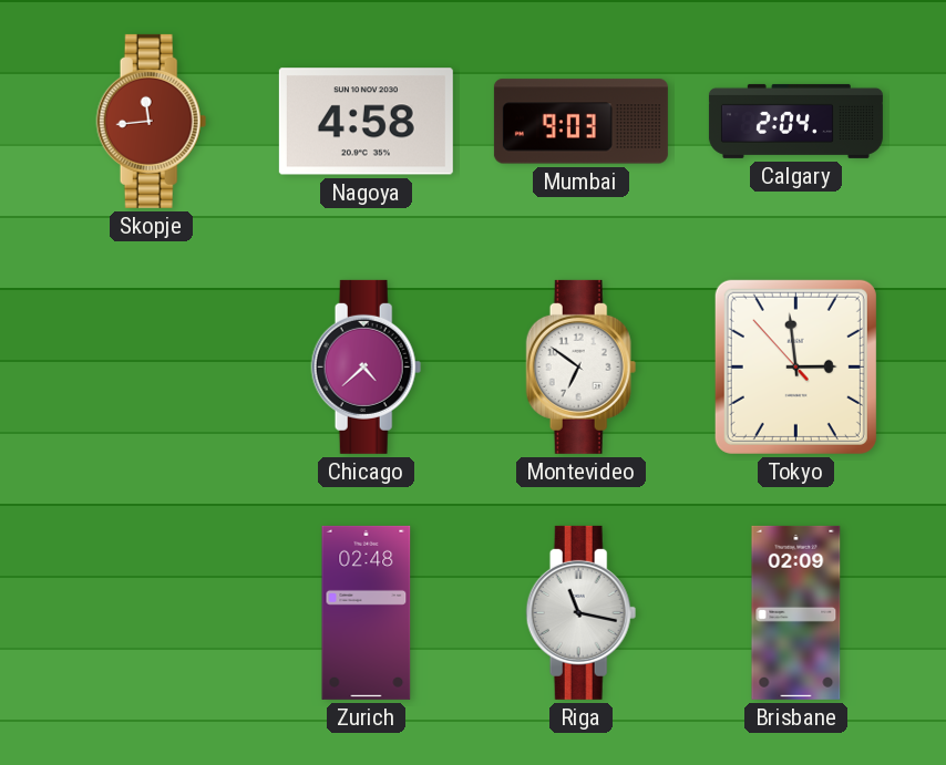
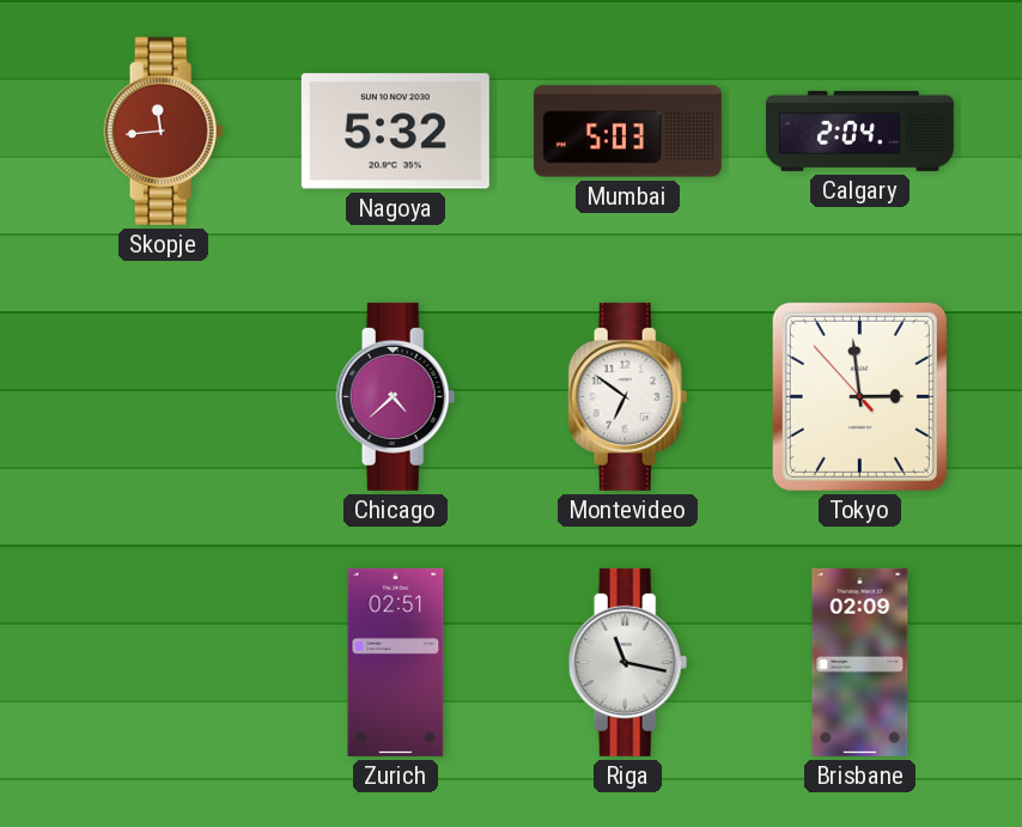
Nagoya: 4:58 -> 5:32
Mumbai: 9:03 -> 5:03
Zurich: 02:48 -> 02:51
